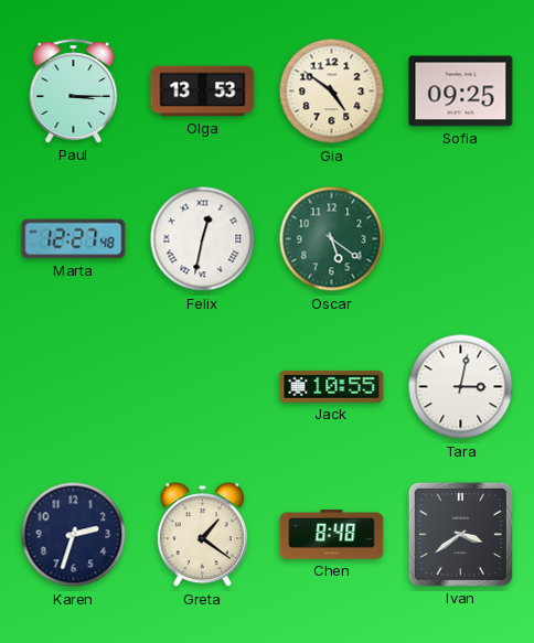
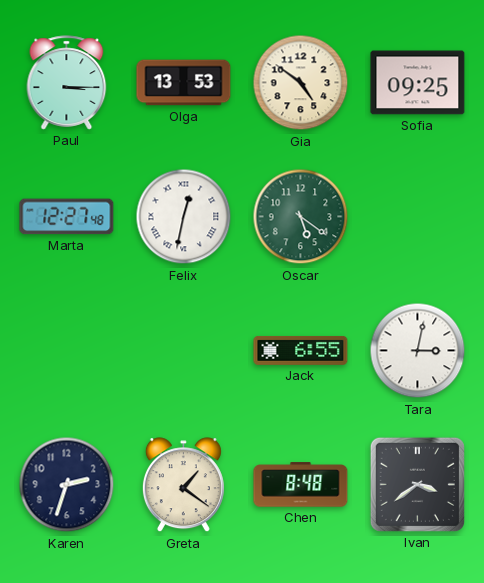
Jack: 10:55 -> 6:55
